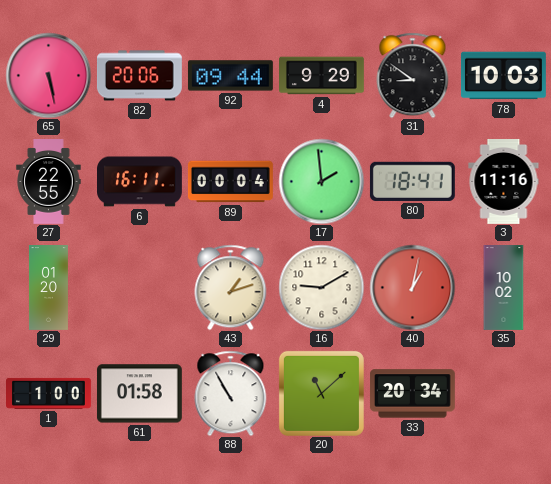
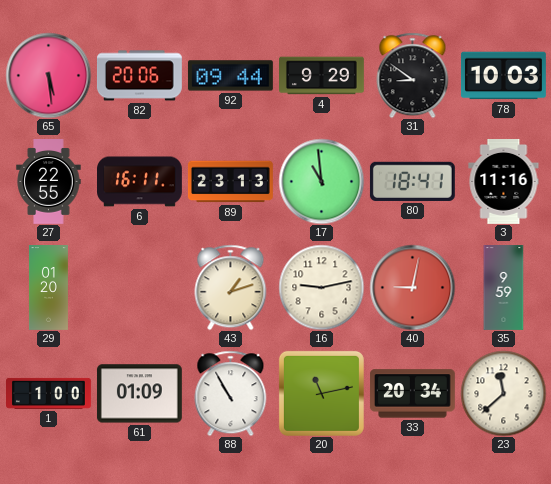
65: 5:28 -> 5:29
89: 00:04 -> 23:13
17: 1:59 -> 10:59
16: 9:10 -> 9:13
40: 1:02 -> 9:02
35: 10:02 -> 9:59
61: 01:58 -> 01:09
20: 11:08 -> 11:13
23: none -> 11:38
